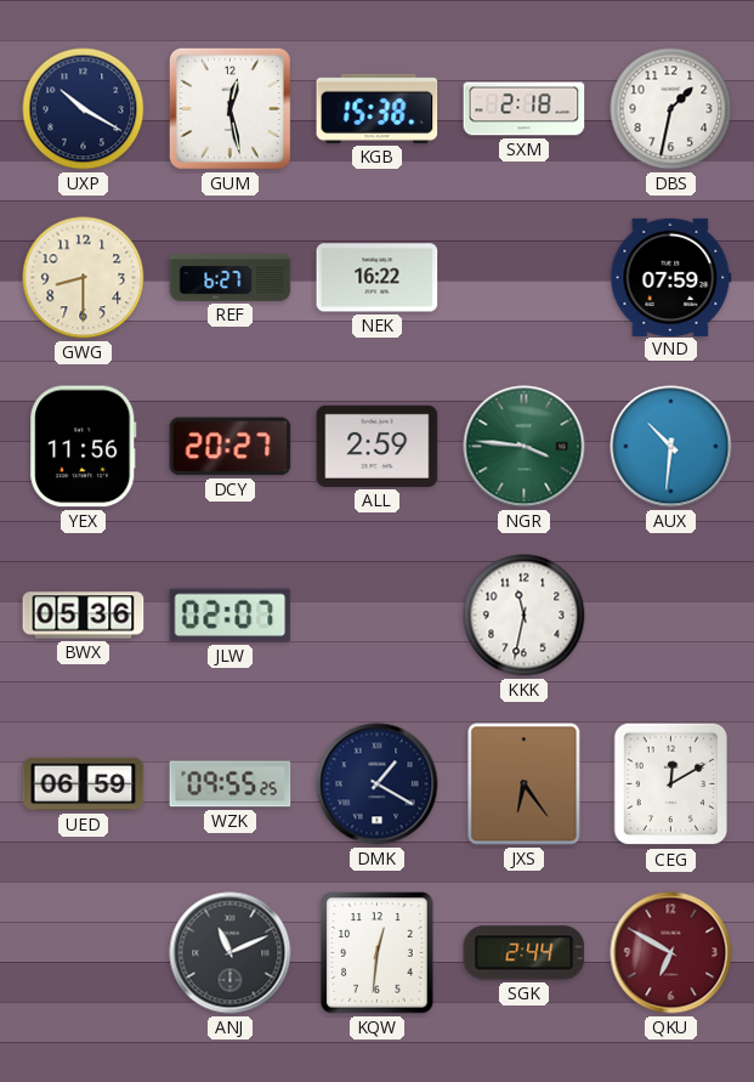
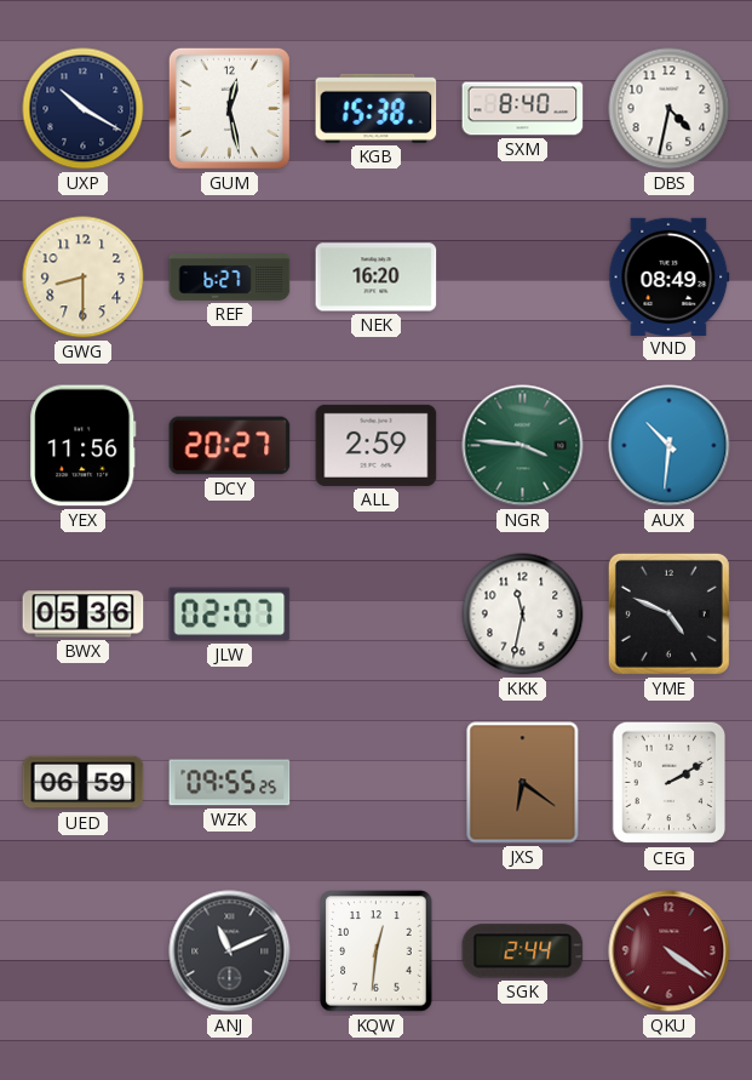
SXM: 2:18 -> 8:40
DBS: 1:32 -> 4:32
NEK: 16:22 -> 16:20
VND: 07:59 -> 08:49
YME: none -> 4:49
DMK: 1:20 -> none
JXS: 6:24 -> 6:21
CEG: 12:10 -> 2:10
QKU: 6:50 -> 4:21
